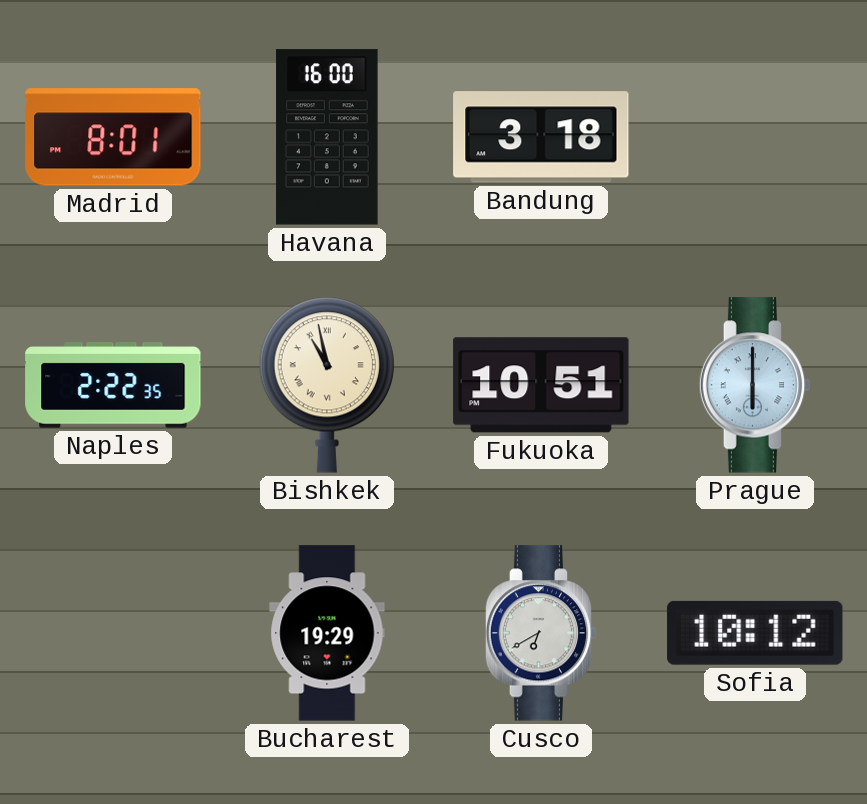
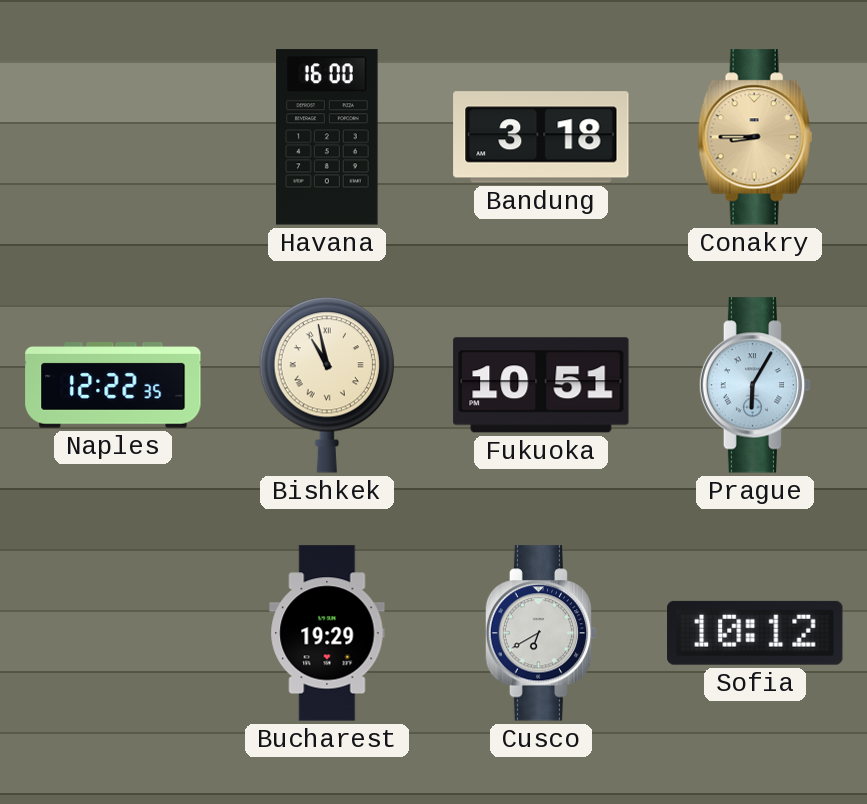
Madrid: 8:01 -> none
Conakry: none -> 8:45
Naples: 2:22 -> 12:22
Prague: 6:00 -> 6:05
